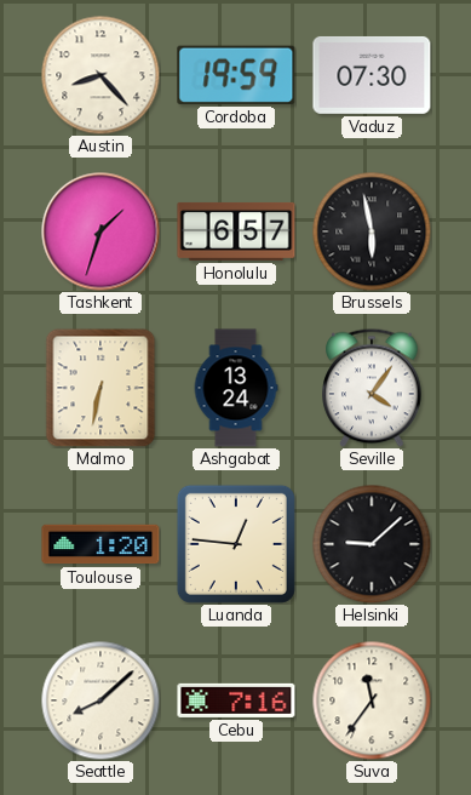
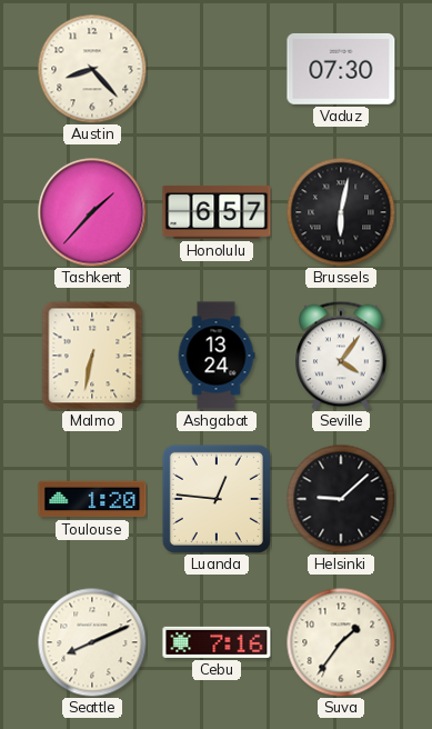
Cordoba: 19:59 -> none
Tashkent: 1:33 -> 1:37
Brussels: 5:58 -> 6:02
Seattle: 8:08 -> 8:11
Suva: 11:36 -> 1:36
